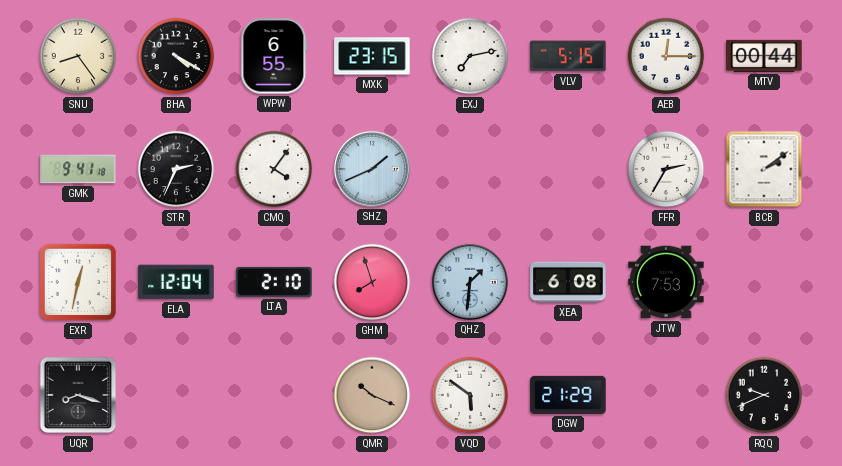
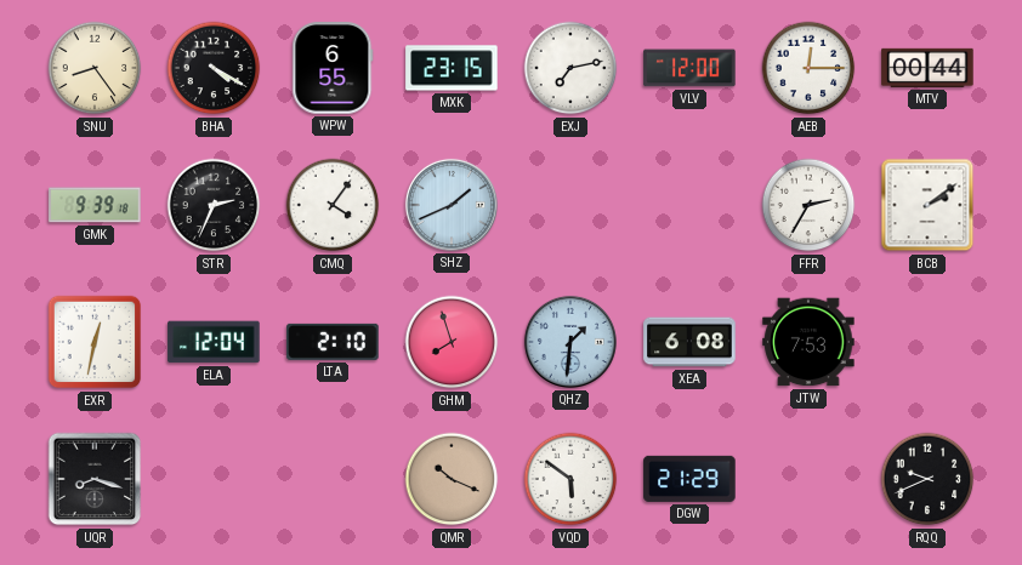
VLV: 5:15 -> 12:00
GMK: 9:41 -> 9:39
